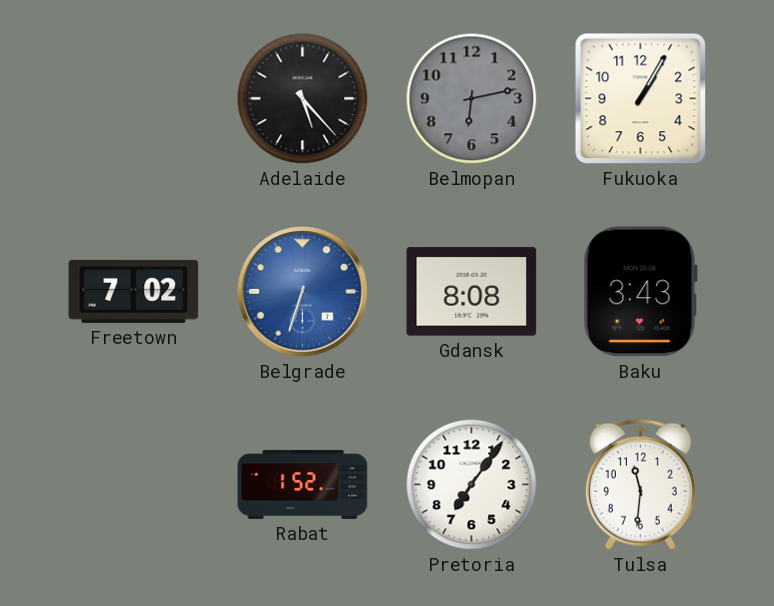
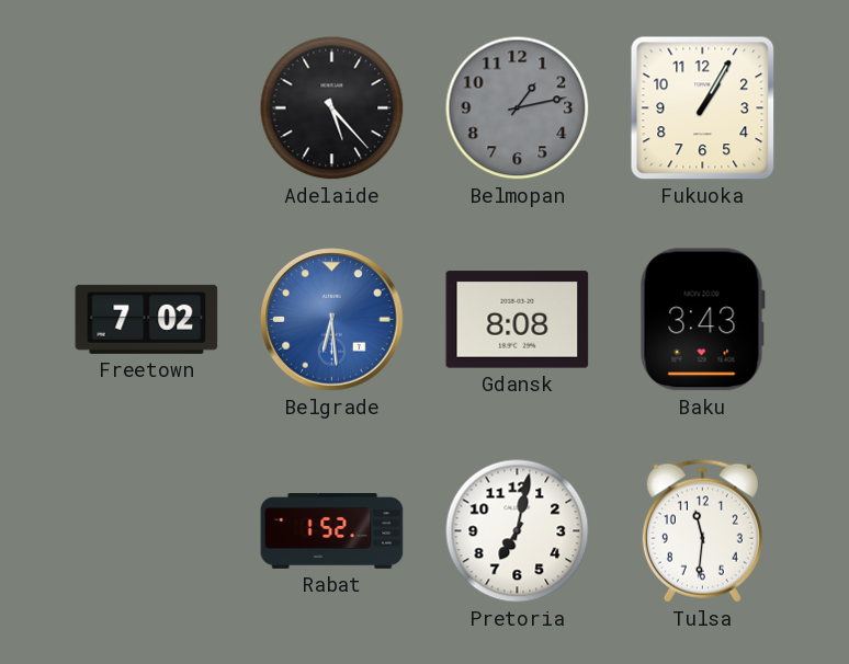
Belmopan: 6:13 -> 1:13
Belgrade: 6:33 -> 6:29
Pretoria: 7:06 -> 7:02
